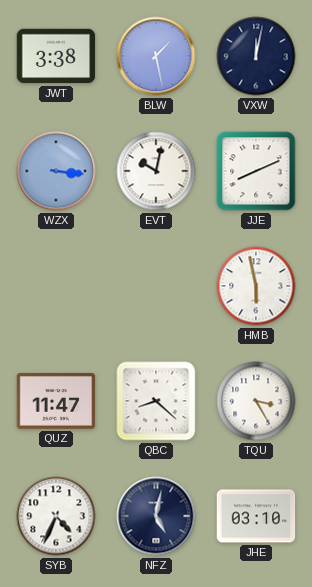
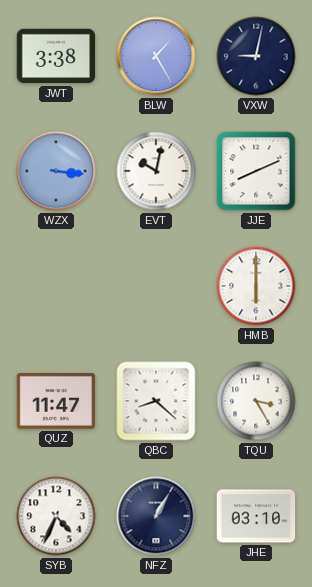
BLW: 1:28 -> 1:25
VXW: 12:02 -> 9:02
HMB: 5:58 -> 6:00
NFZ: 5:02 -> 1:05
